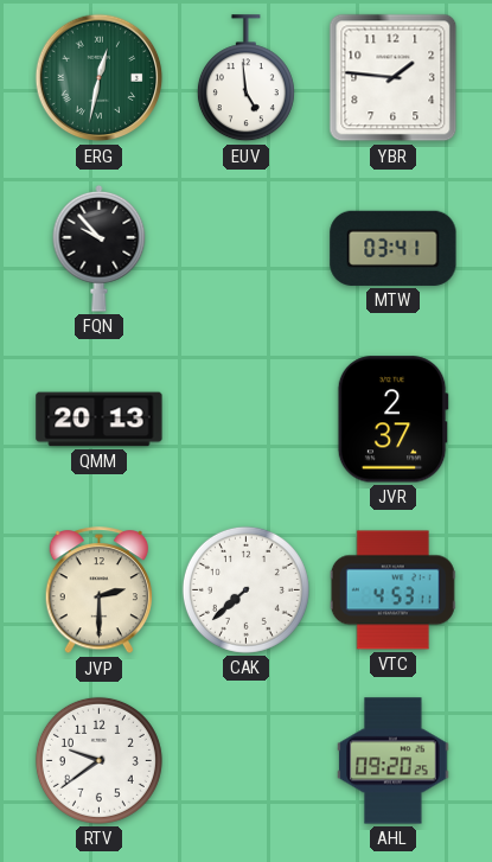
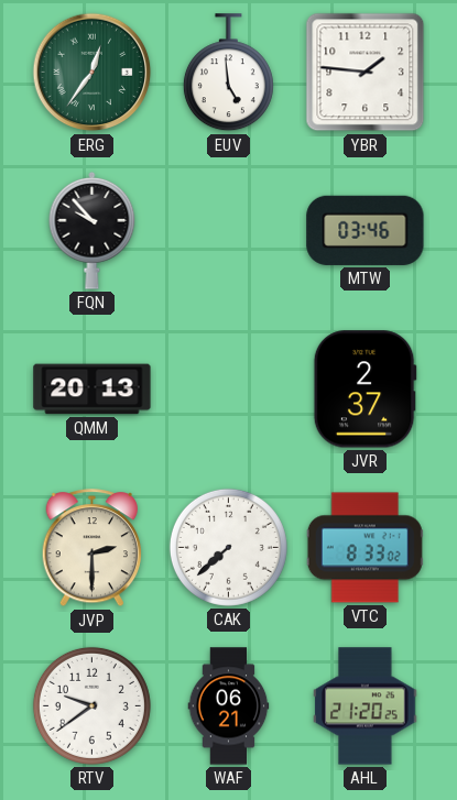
ERG: 12:32 -> 12:36
MTW: 03:41 -> 03:46
VTC: 4:53 -> 8:33
WAF: none -> 06:21
AHL: 09:20 -> 21:20
